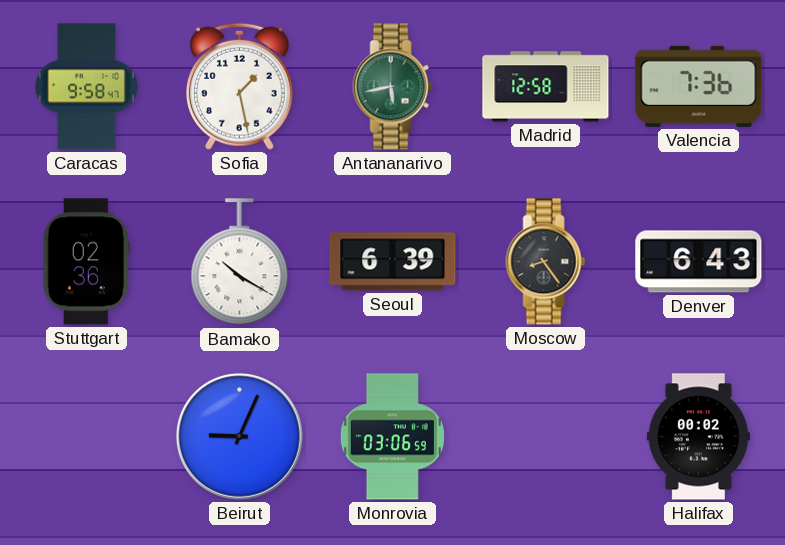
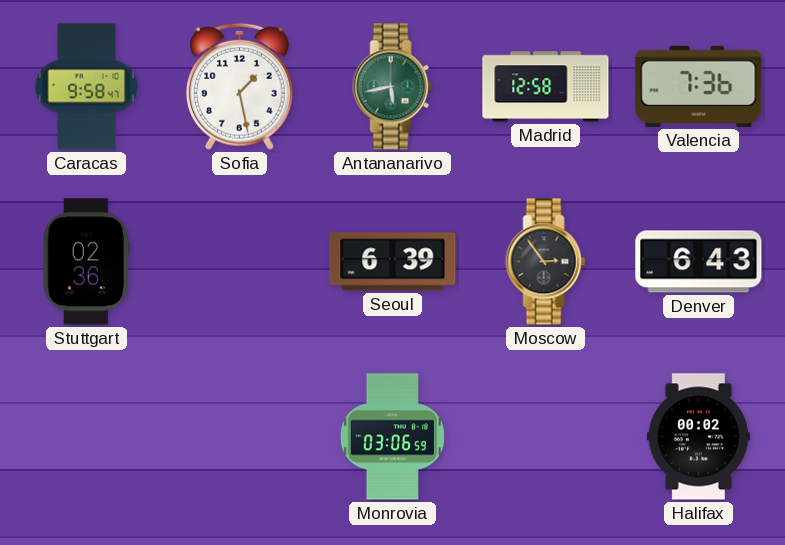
Bamako: 10:20 -> none
Moscow: 8:24 -> 2:54
Beirut: 9:04 -> none
